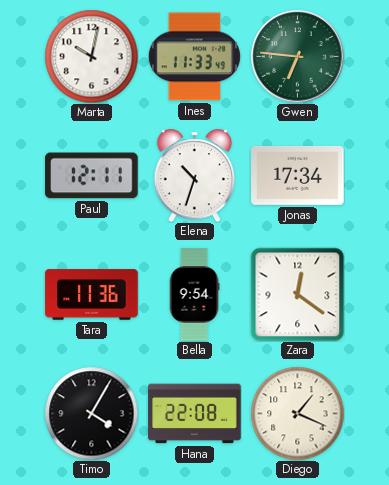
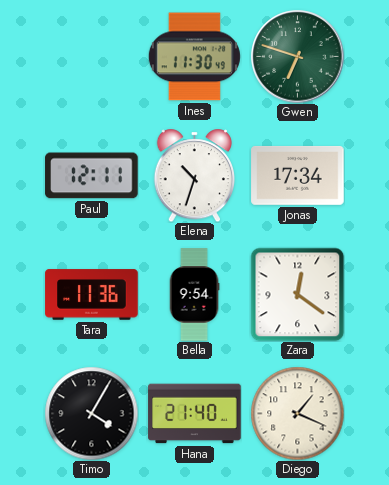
Marta: 10:02 -> none
Ines: 11:33 -> 11:30
Gwen: 6:46 -> 6:48
Hana: 22:08 -> 21:40
